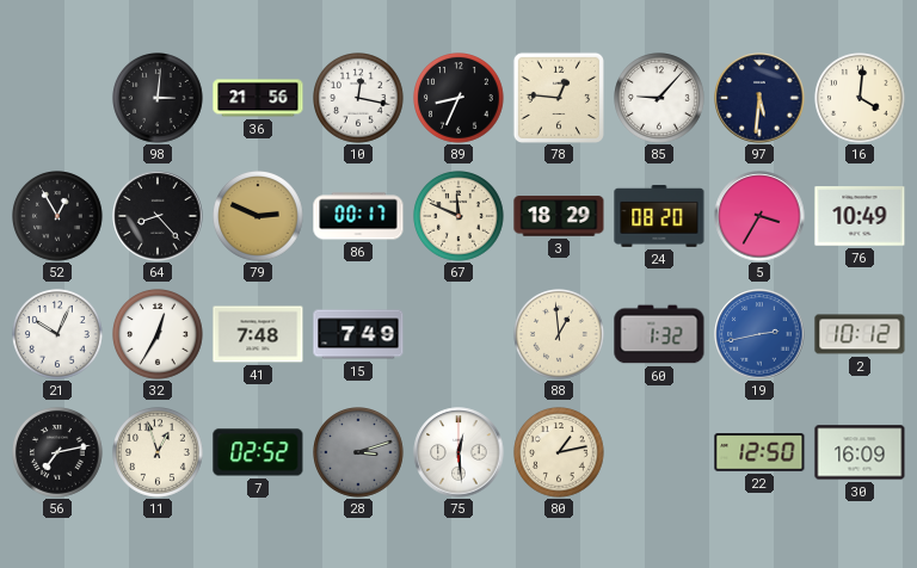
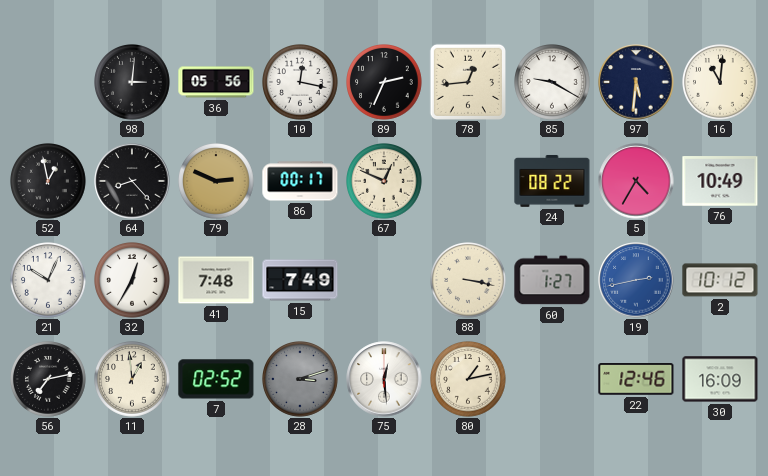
36: 21:56 -> 05:56
89: 8:34 -> 2:34
78: 12:46 -> 12:44
85: 9:07 -> 9:20
16: 4:01 -> 11:01
52: 12:55 -> 12:58
67: 11:49 -> 12:49
3: 18:29 -> none
24: 08:20 -> 08:22
5: 3:35 -> 4:35
88: 12:59 -> 3:17
60: 1:32 -> 1:27
11: 12:57 -> 12:59
22: 12:50 -> 12:46
